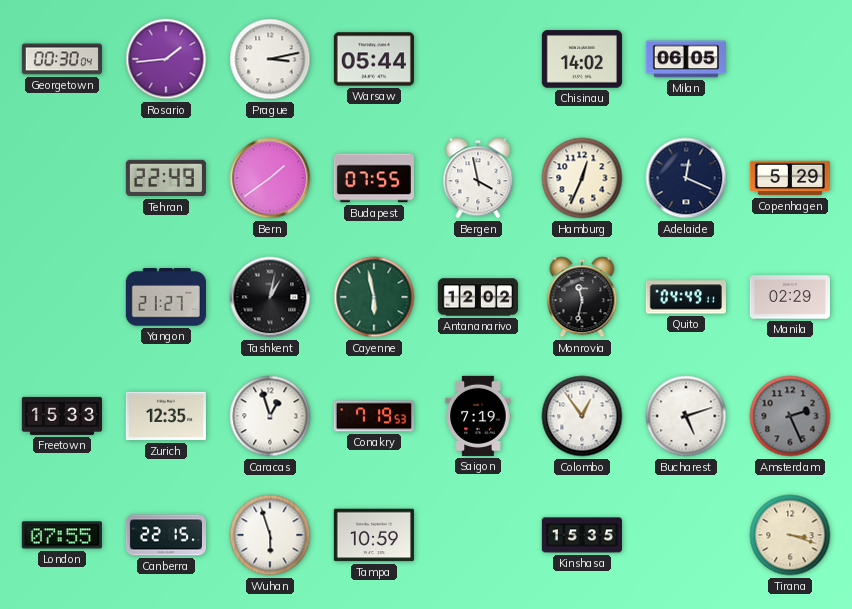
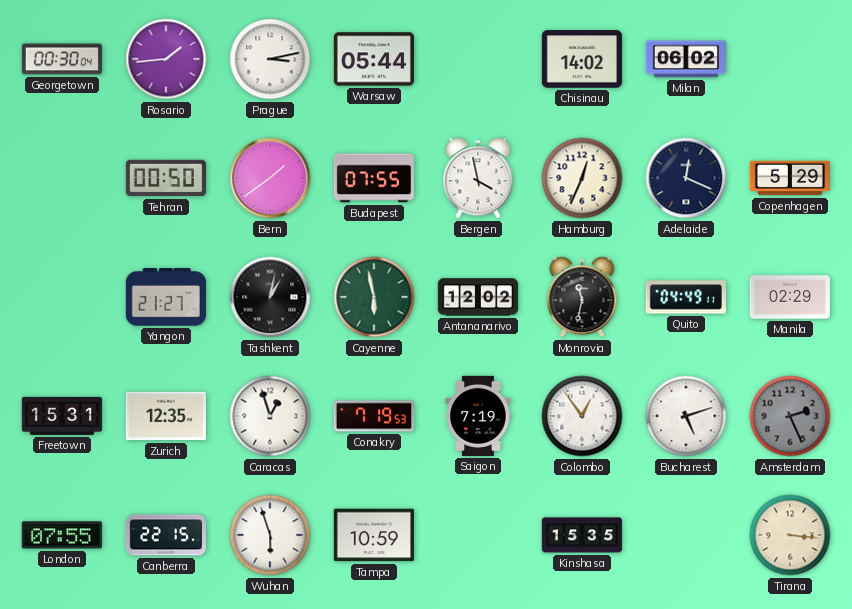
Milan: 06:05 -> 06:02
Tehran: 22:49 -> 00:50
Freetown: 15:33 -> 15:31
Tirana: 3:18 -> 3:16
